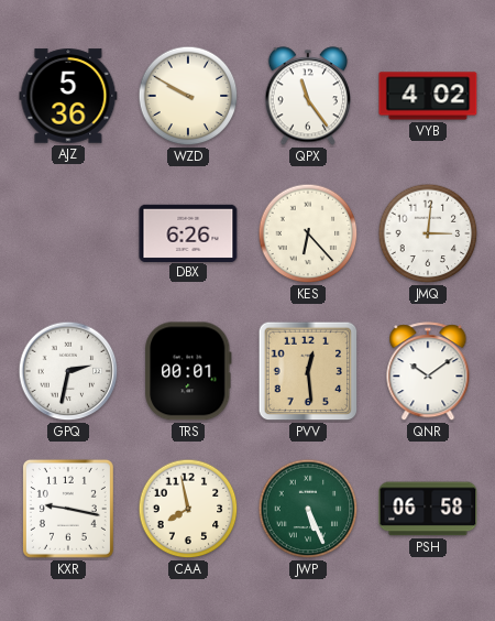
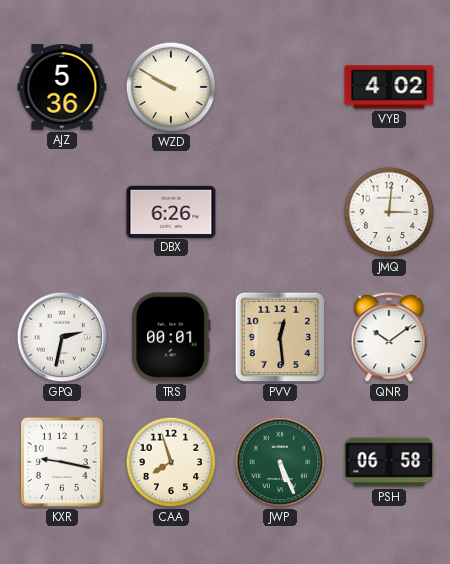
QPX: 11:24 -> none
KES: 6:23 -> none
CAA: 7:58 -> 7:57
